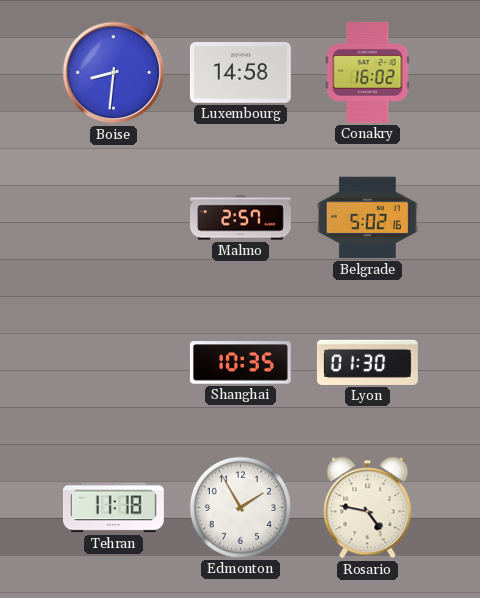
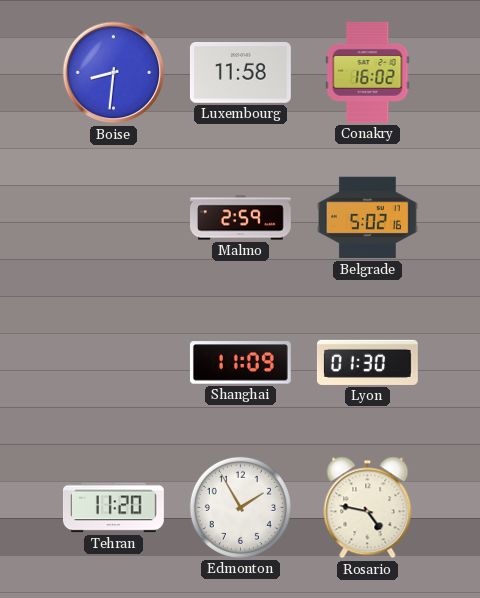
Luxembourg: 14:58 -> 11:58
Malmo: 2:57 -> 2:59
Shanghai: 10:35 -> 11:09
Tehran: 11:18 -> 11:20
